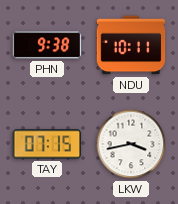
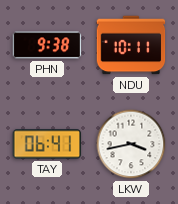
TAY: 07:15 -> 06:41
